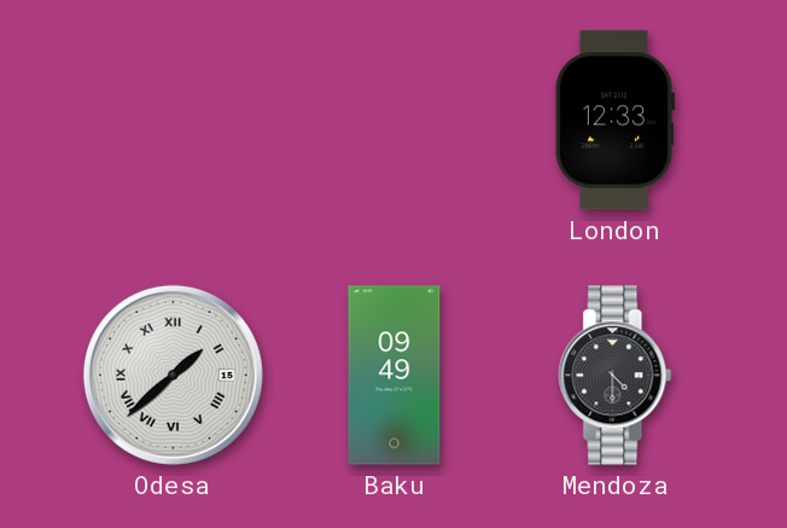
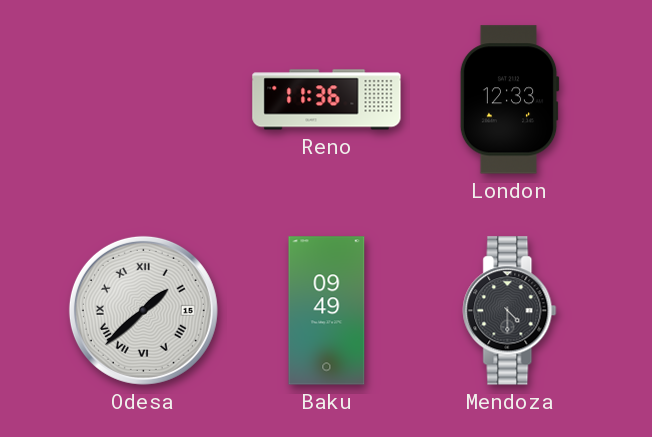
Reno: none -> 11:36
